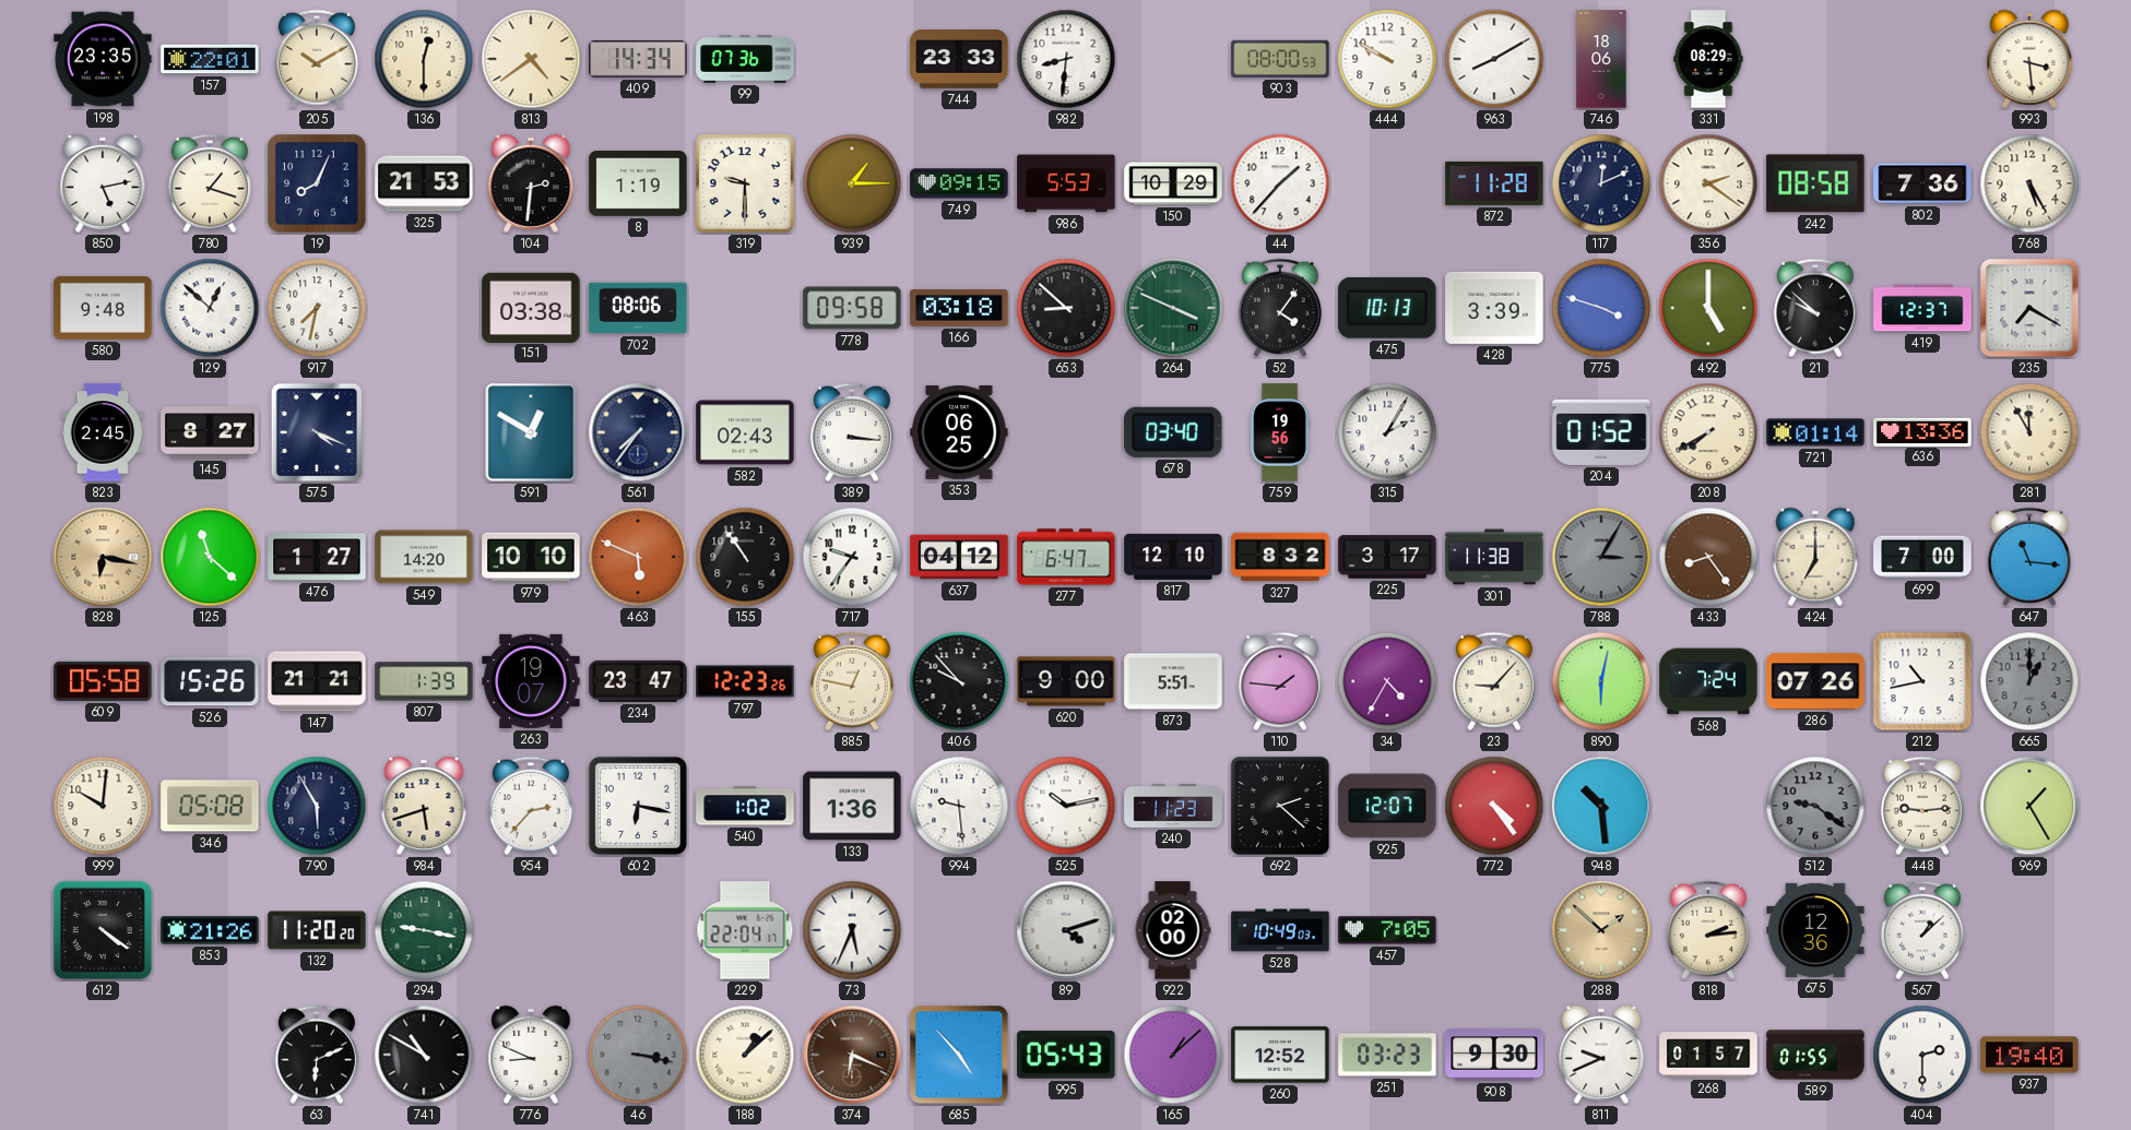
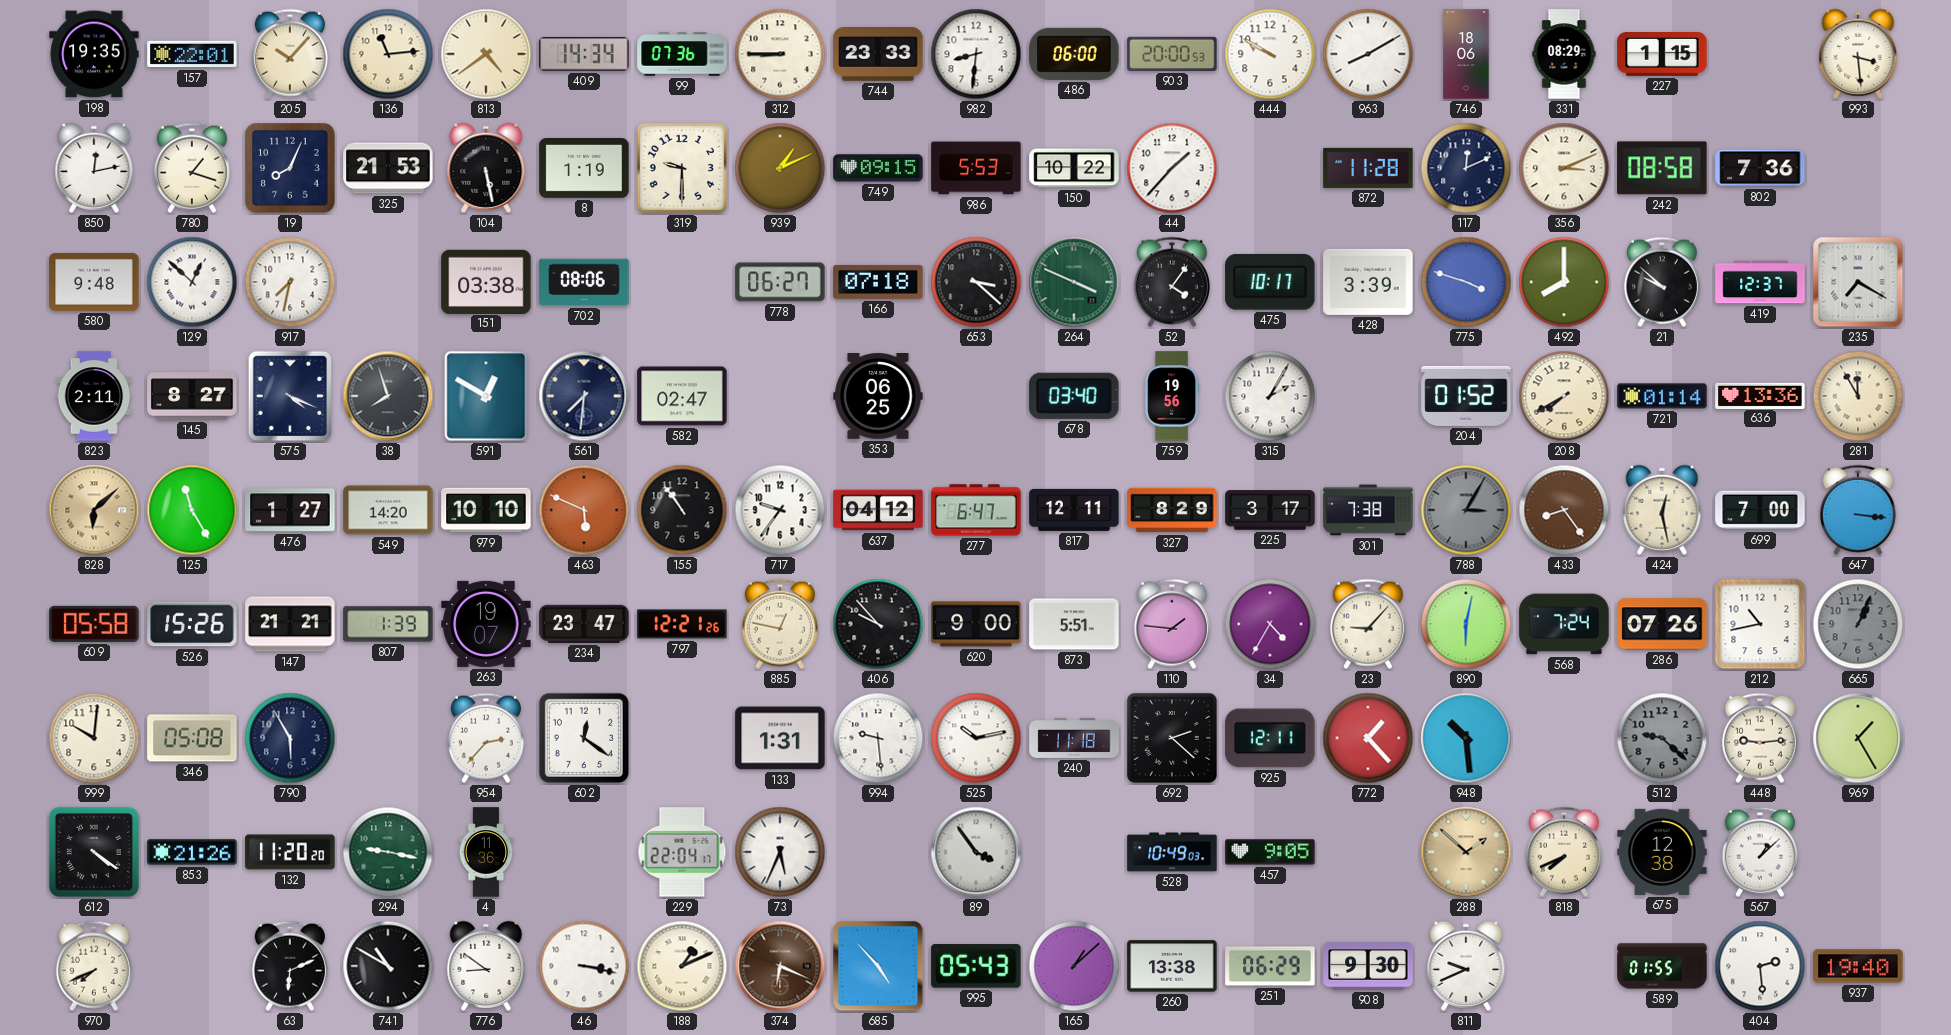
198: 23:35 -> 19:35
205: 10:10 -> 10:07
136: 12:30 -> 11:14
312: none -> 8:45
486: none -> 06:00
903: 08:00 -> 20:00
227: none -> 1:15
850: 5:13 -> 12:13
104: 2:31 -> 5:28
939: 1:15 -> 1:11
150: 10:29 -> 10:22
356: 2:21 -> 3:11
768: 5:25 -> none
778: 09:58 -> 06:27
166: 03:18 -> 07:18
653: 8:52 -> 3:22
475: 10:13 -> 10:17
492: 5:00 -> 8:00
823: 2:45 -> 2:11
38: none -> 7:57
561: 7:36 -> 7:31
582: 02:43 -> 02:47
389: 3:16 -> none
828: 6:17 -> 6:08
125: 11:22 -> 11:25
817: 12:10 -> 12:11
327: 8:32 -> 8:29
301: 11:38 -> 7:38
424: 7:00 -> 12:28
647: 11:16 -> 3:16
797: 12:23 -> 12:21
665: 1:00 -> 1:04
984: 5:42 -> none
602: 6:17 -> 12:21
540: 1:02 -> none
133: 1:36 -> 1:31
240: 11:23 -> 11:18
925: 12:07 -> 12:11
772: 4:24 -> 1:23
512: 9:21 -> 9:22
4: none -> 11:36
89: 4:12 -> 3:54
922: 02:00 -> none
457: 7:05 -> 9:05
818: 2:14 -> 7:41
675: 12:36 -> 12:38
970: none -> 7:41
776: 8:49 -> 8:51
46 dial: grey -> white
188: 1:08 -> 1:11
260: 12:52 -> 13:38
251: 03:23 -> 06:29
268: 01:57 -> none
404: 2:30 -> 2:29
